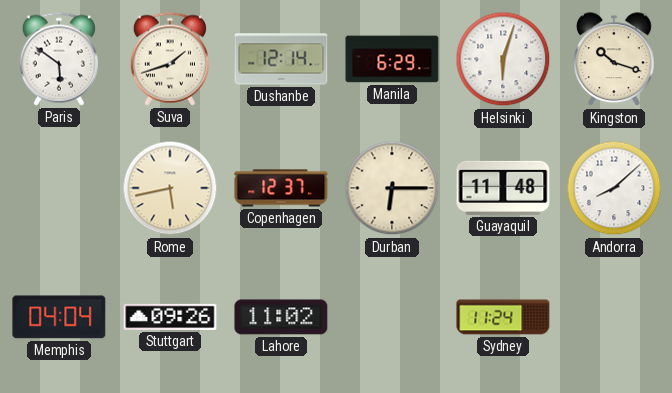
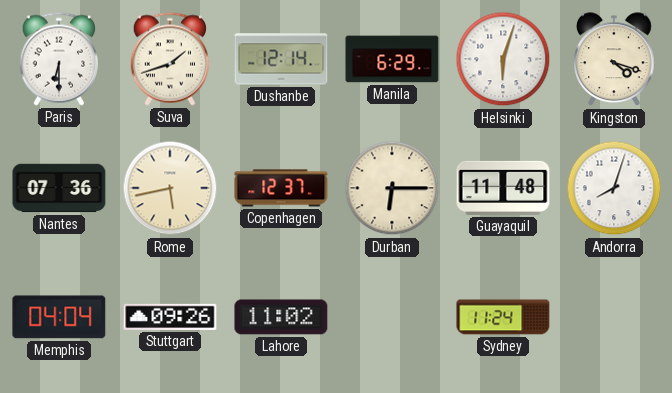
Paris: 5:51 -> 6:30
Kingston: 10:18 -> 4:18
Nantes: none -> 07:36
Andorra: 8:08 -> 8:03
